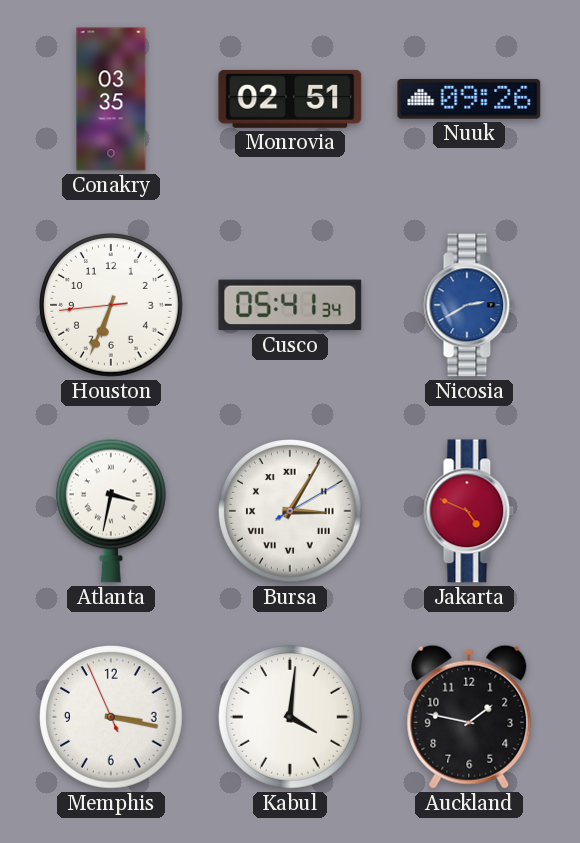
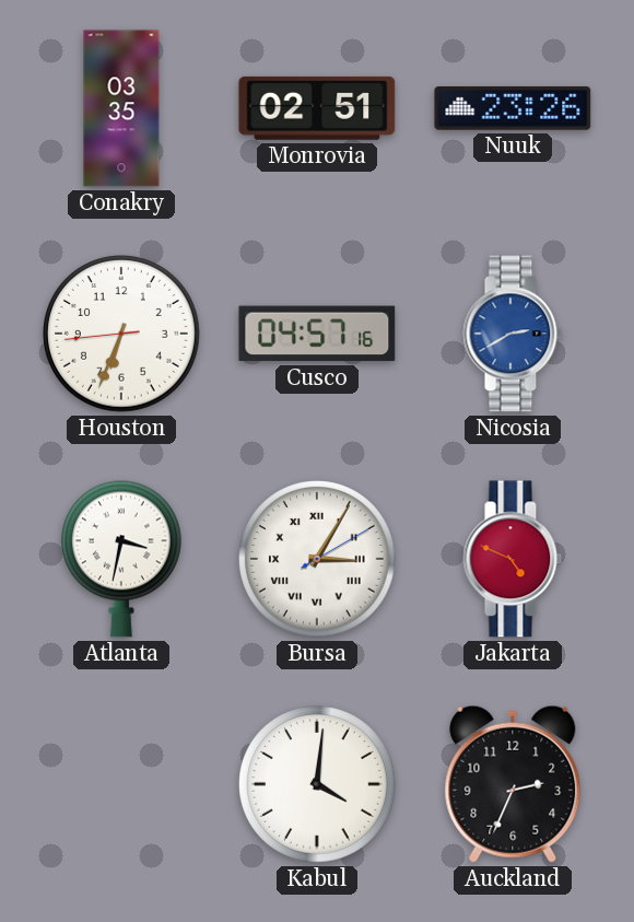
Nuuk: 09:26 -> 23:26
Cusco: 05:41 -> 04:57
Memphis: 3:16 -> none
Auckland: 1:47 -> 2:34
